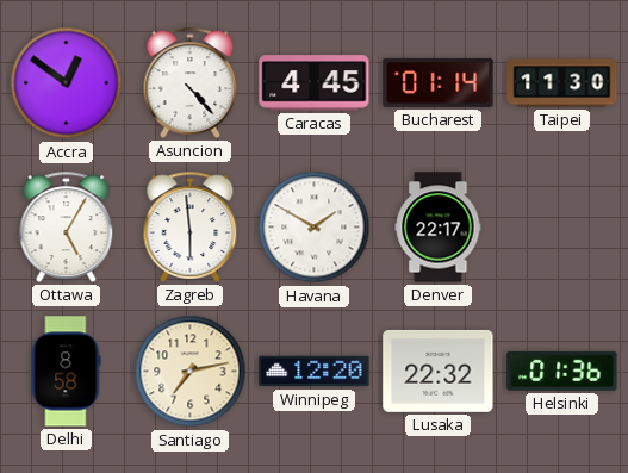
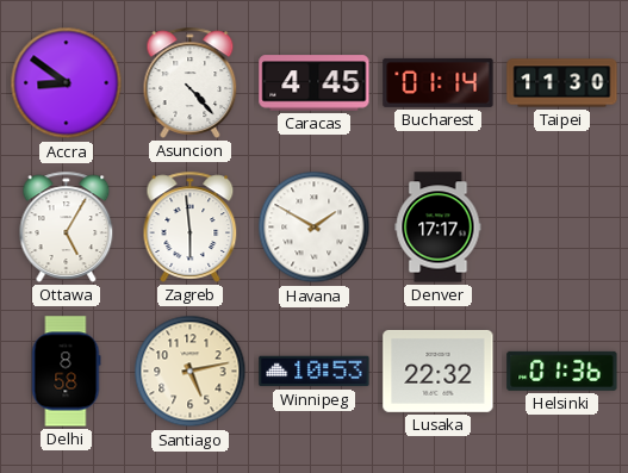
Accra: 12:51 -> 8:51
Denver: 22:17 -> 17:17
Santiago: 7:13 -> 5:13
Winnipeg: 12:20 -> 10:53
